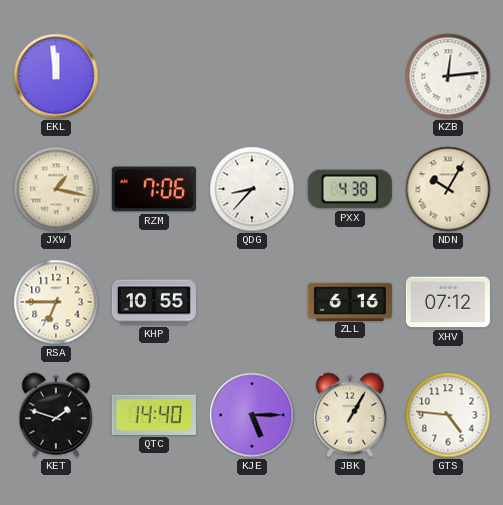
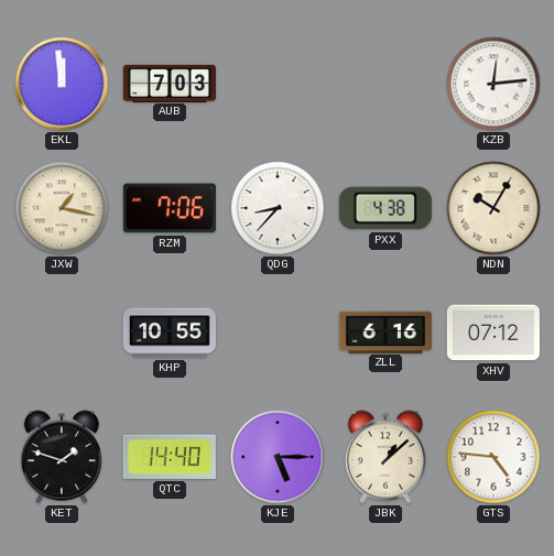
AUB: none -> 7:03
RSA: 6:45 -> none
JBK: 1:05 -> 1:08
